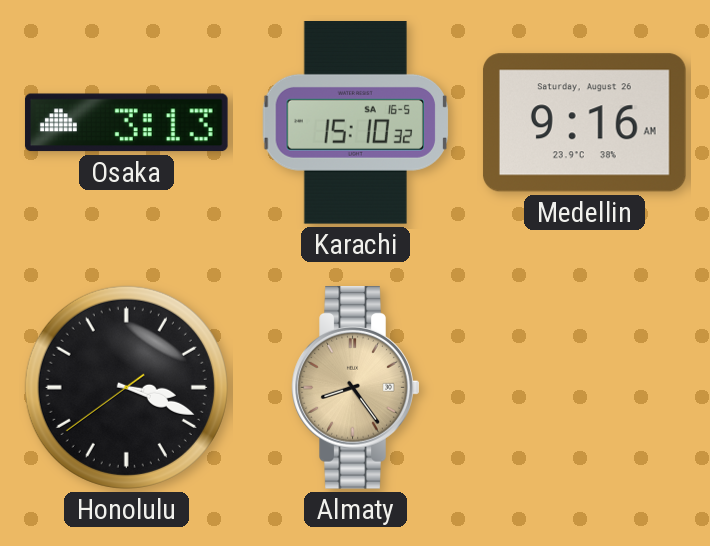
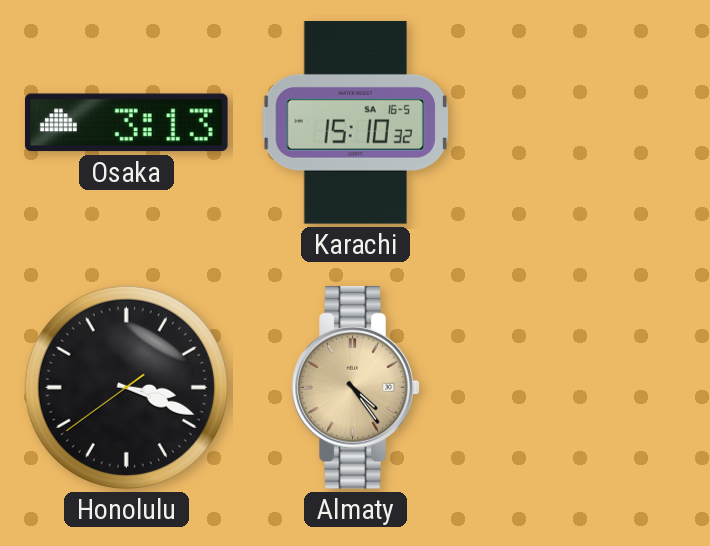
Medellin: 9:16 -> none
Almaty: 8:24 -> 4:24
